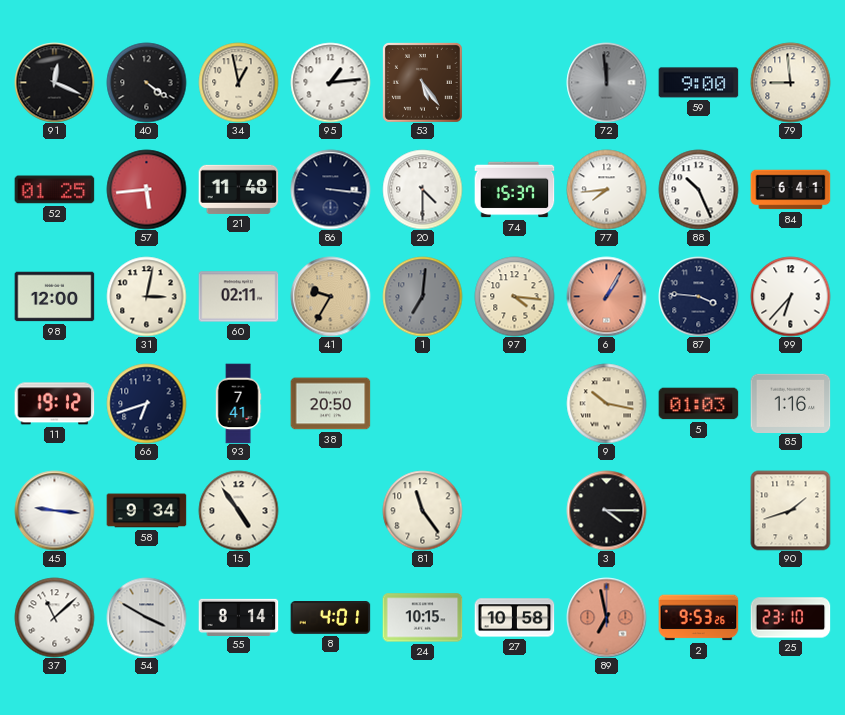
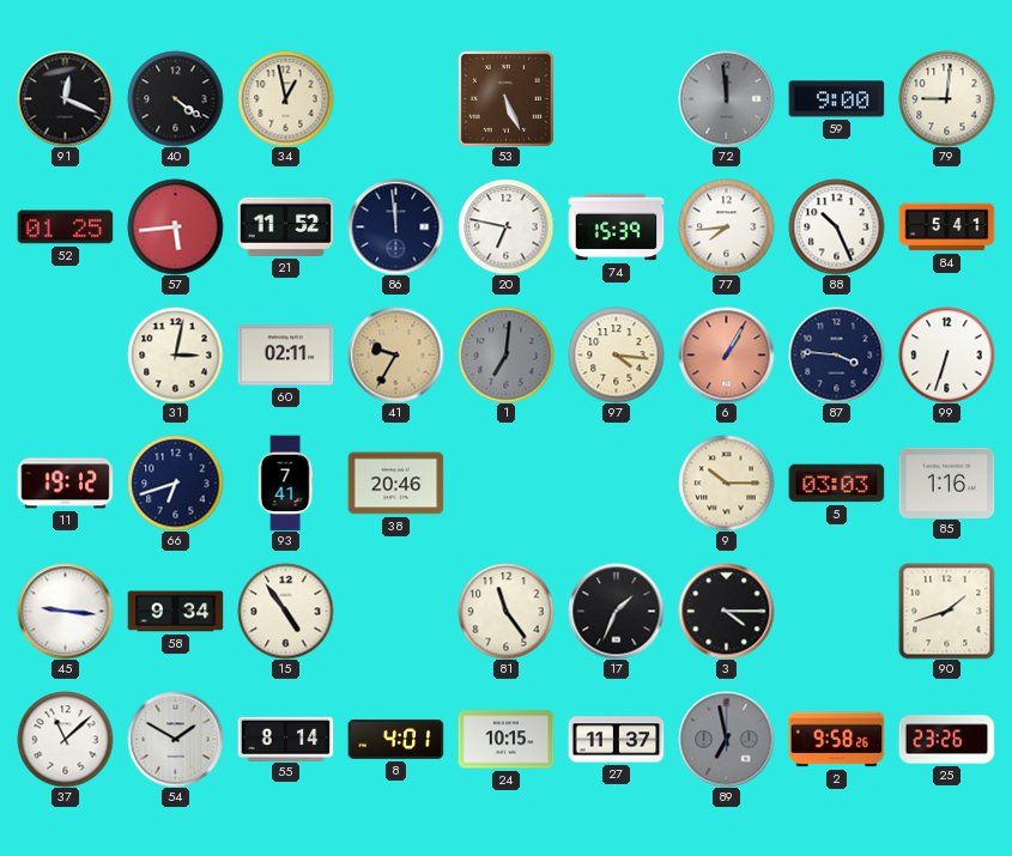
95: 1:14 -> none
53: 5:24 -> 5:26
79: 8:59 -> 9:01
21: 11:48 -> 11:52
86: 3:16 -> 11:59
20: 4:30 -> 6:47
74: 15:37 -> 15:39
84: 6:41 -> 5:41
98: 12:00 -> none
99: 6:37 -> 6:33
38: 20:50 -> 20:46
9: 10:17 -> 10:15
5: 01:03 -> 03:03
17: none -> 1:34
54: 3:50 -> 1:50
27: 10:58 -> 11:37
89 dial: salmon -> grey
2: 9:53 -> 9:58
25: 23:10 -> 23:26
